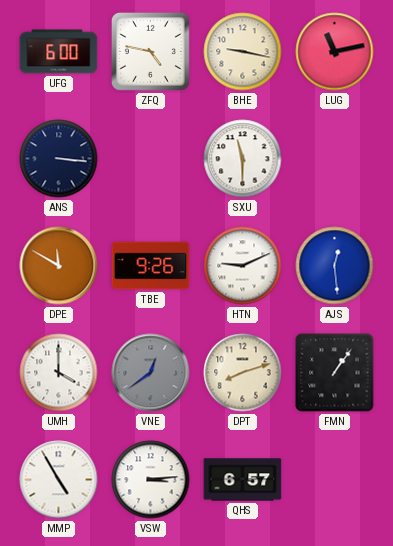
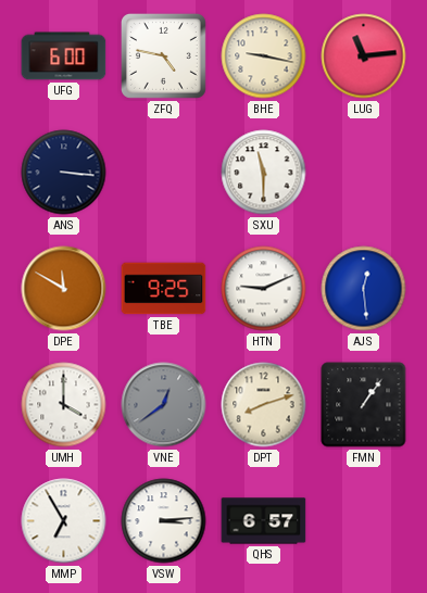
LUG: 11:13 -> 11:14
TBE: 9:26 -> 9:25
MMP: 4:55 -> 6:55
